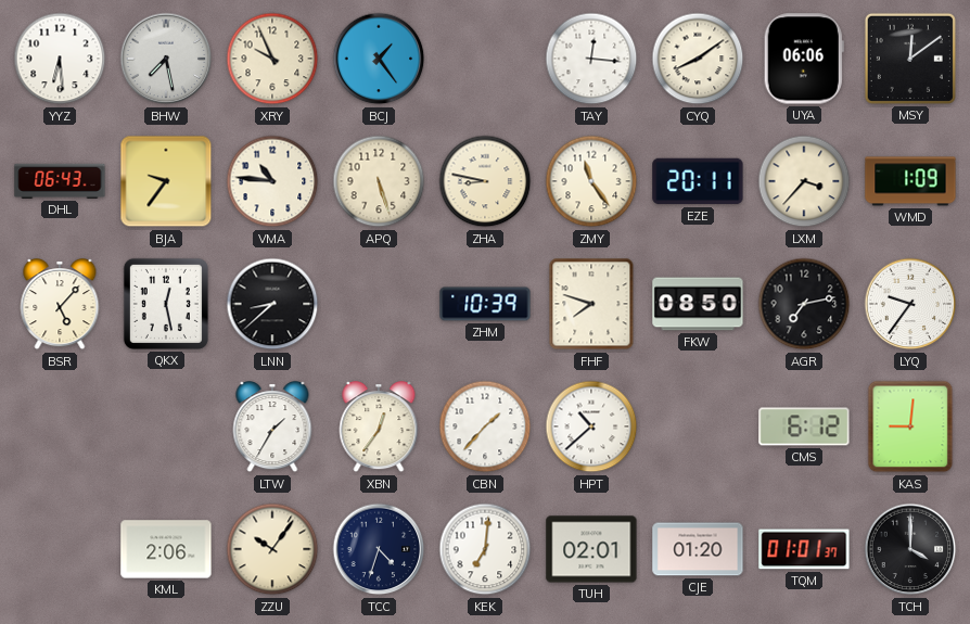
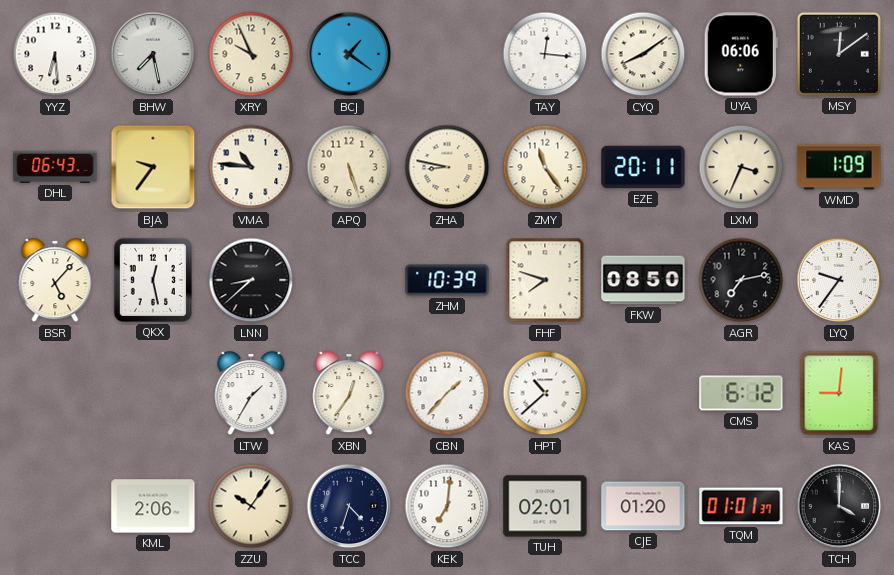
BCJ: 1:24 -> 1:21
LXM: 3:37 -> 3:34
